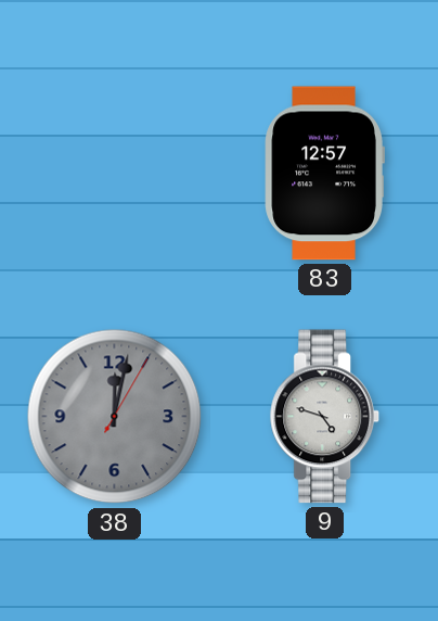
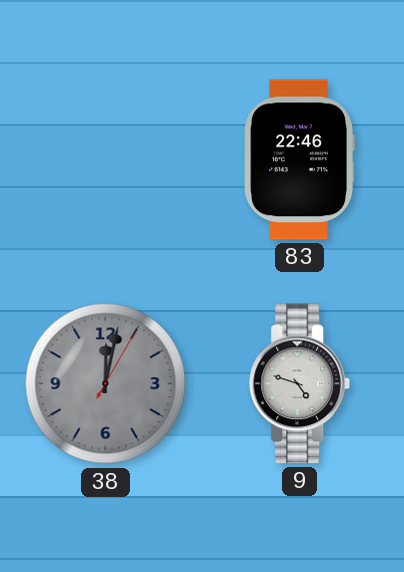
83: 12:57 -> 22:46
